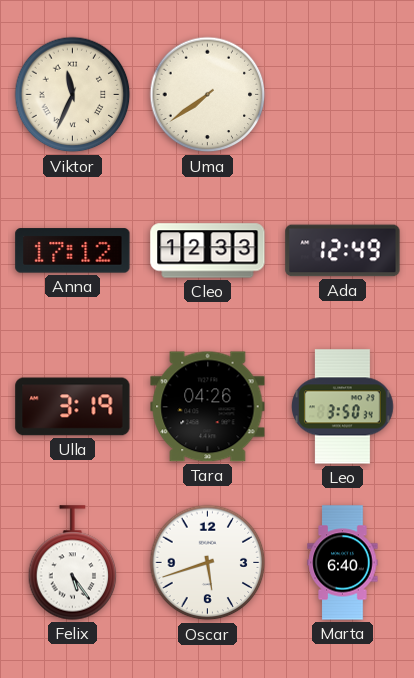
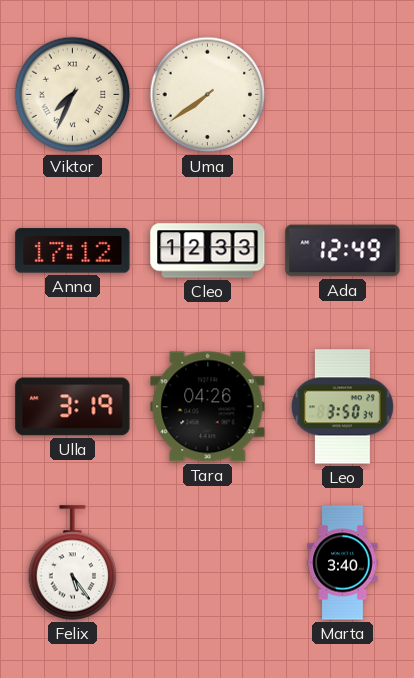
Viktor: 11:34 -> 7:34
Oscar: 5:42 -> none
Marta: 6:40 -> 3:40
